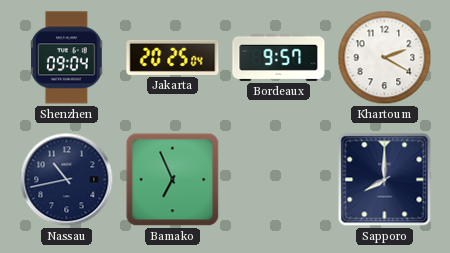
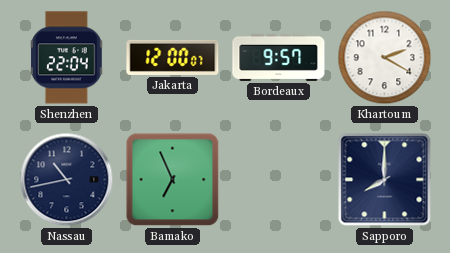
Shenzhen: 09:04 -> 22:04
Jakarta: 20:25 -> 12:00
